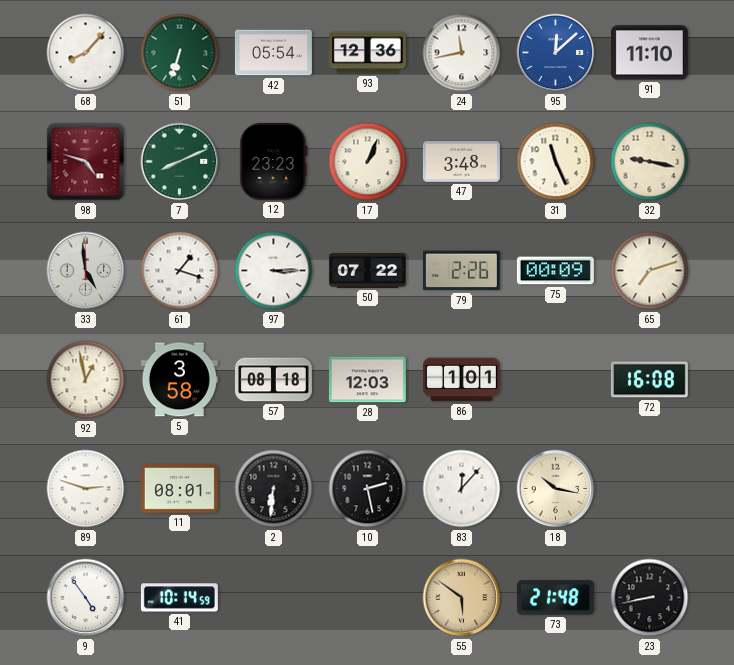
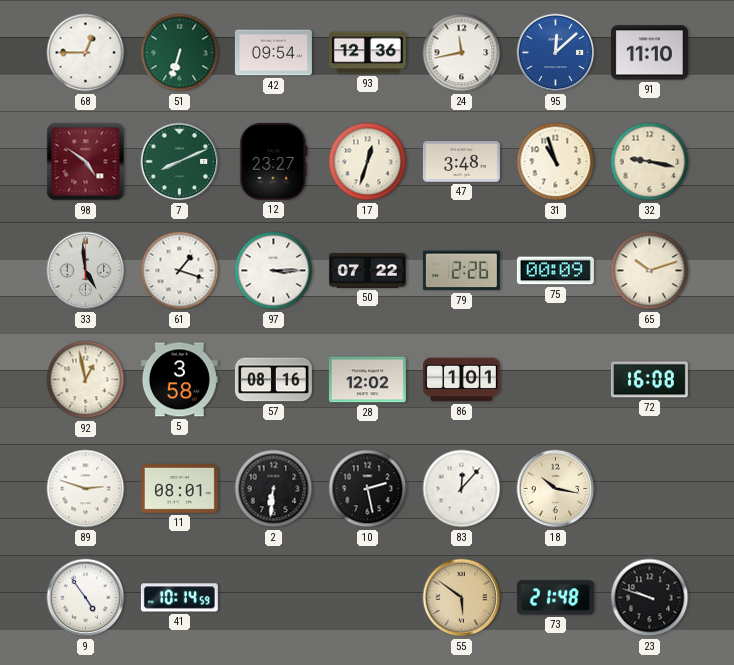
68: 8:07 -> 12:45
42: 05:54 -> 09:54
98: 4:48 -> 4:51
12: 23:23 -> 23:27
17: 1:04 -> 12:33
31: 11:26 -> 10:57
65: 7:12 -> 10:12
57: 08:18 -> 08:16
28: 12:03 -> 12:02
23: 8:43 -> 9:48
